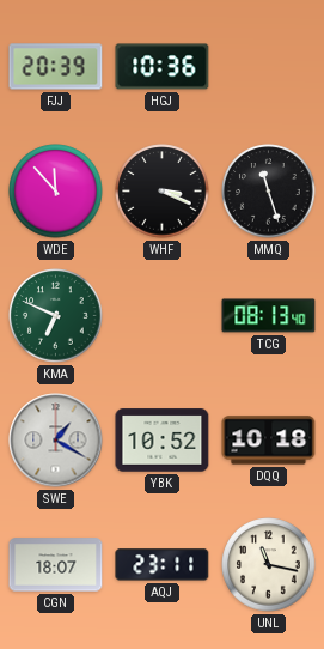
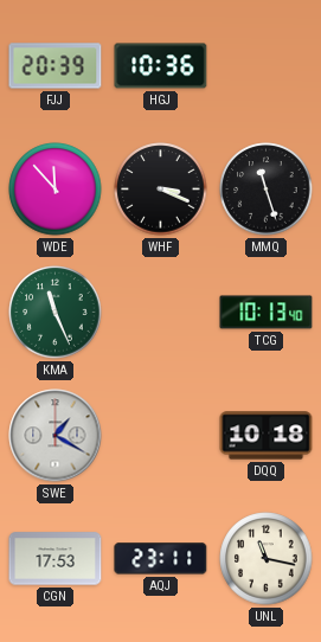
KMA: 6:49 -> 11:26
TCG: 08:13 -> 10:13
YBK: 10:52 -> none
CGN: 18:07 -> 17:53
